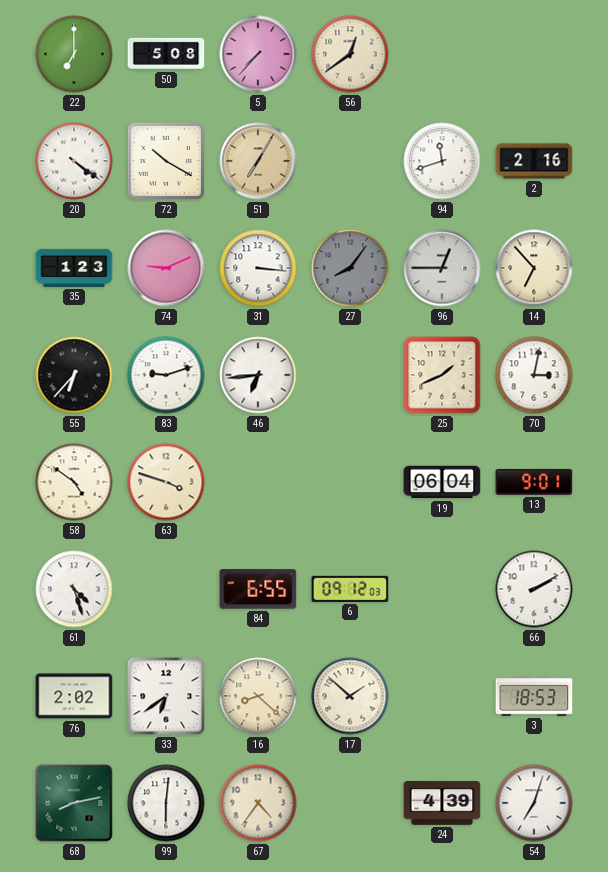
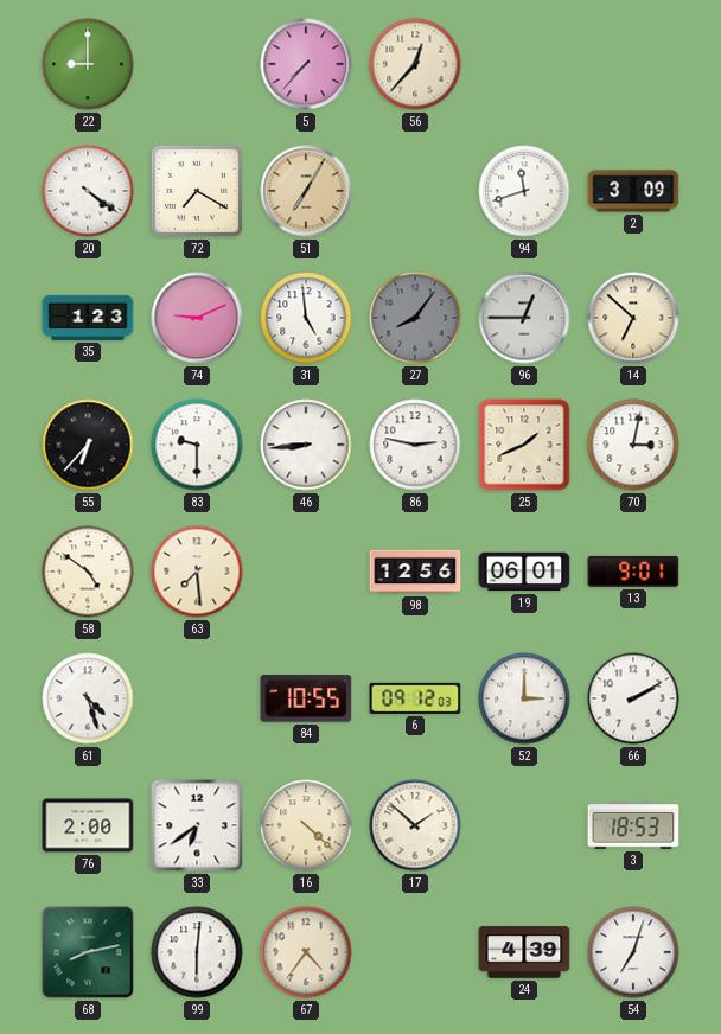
22: 7:00 -> 9:00
50: 5:08 -> none
56: 12:39 -> 12:37
72: 10:20 -> 7:20
2: 2:16 -> 3:09
31: 3:16 -> 4:59
14: 6:53 -> 6:52
83: 9:12 -> 9:30
46: 6:44 -> 8:44
86: none -> 2:47
63: 3:48 -> 7:29
98: none -> 12:56
19: 06:04 -> 06:01
84: 6:55 -> 10:55
52: none -> 3:00
76: 2:02 -> 2:00
16: 8:22 -> 4:22
